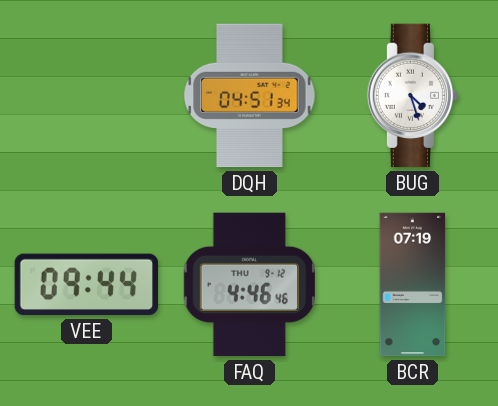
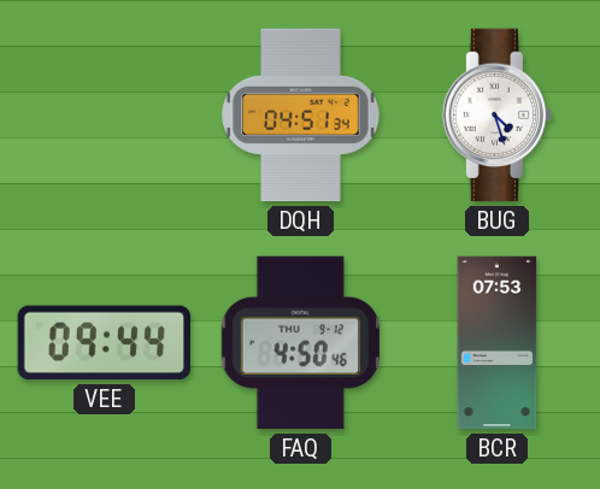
FAQ: 4:46 -> 4:50
BCR: 07:19 -> 07:53
